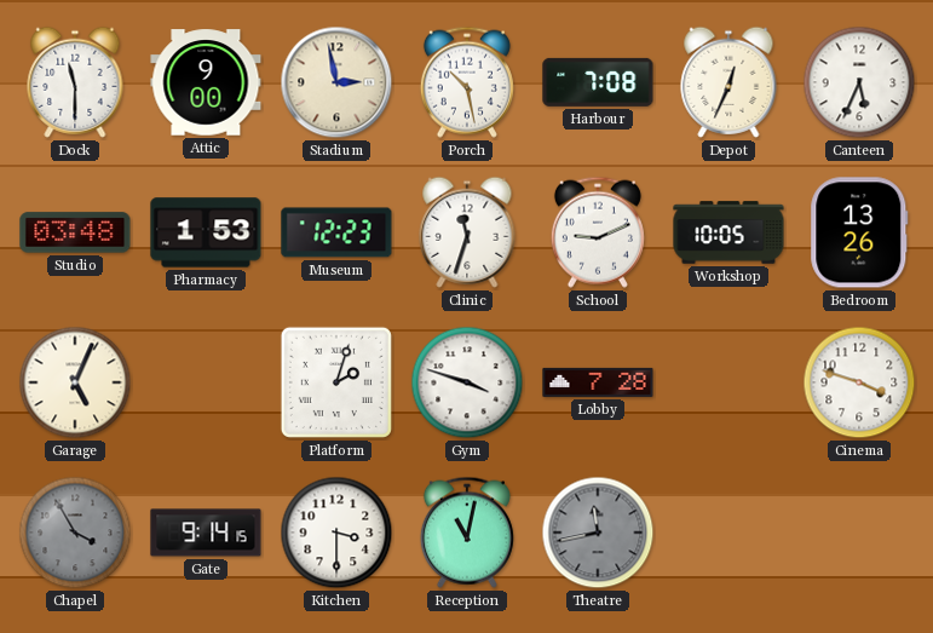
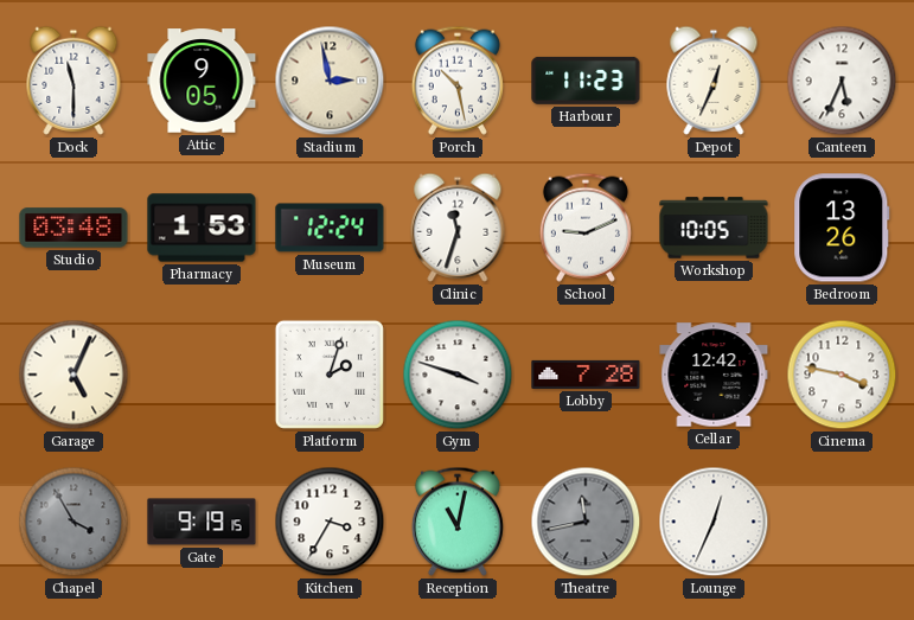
Attic: 9:00 -> 9:05
Harbour: 7:08 -> 11:23
Museum: 12:23 -> 12:24
Cellar: none -> 12:42
Cinema: 3:48 -> 3:47
Gate: 9:14 -> 9:19
Kitchen: 3:30 -> 3:35
Lounge: none -> 12:34
